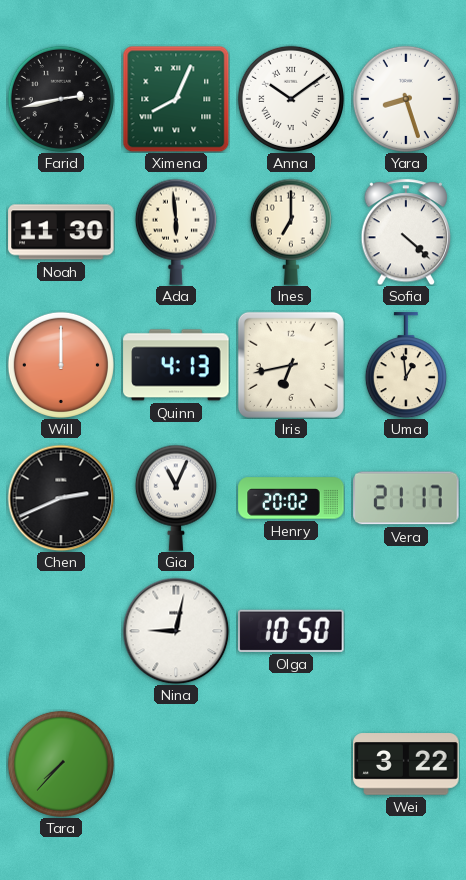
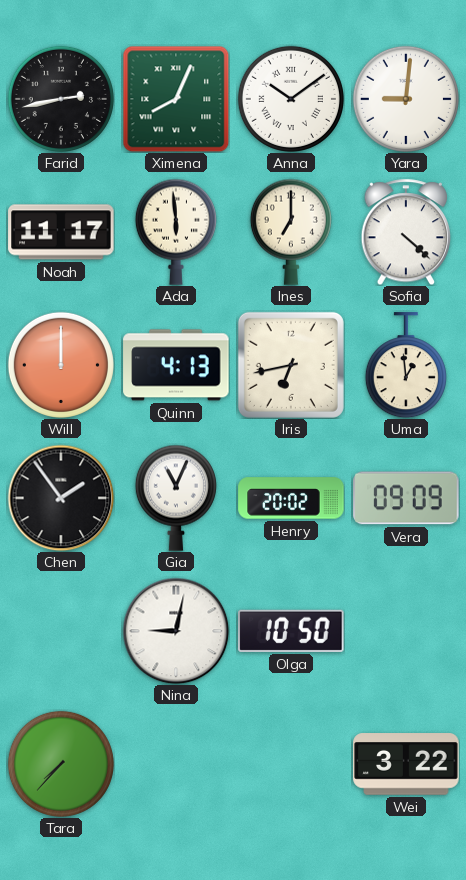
Yara: 8:27 -> 9:01
Noah: 11:30 -> 11:17
Chen: 2:41 -> 1:54
Vera: 21:17 -> 09:09
